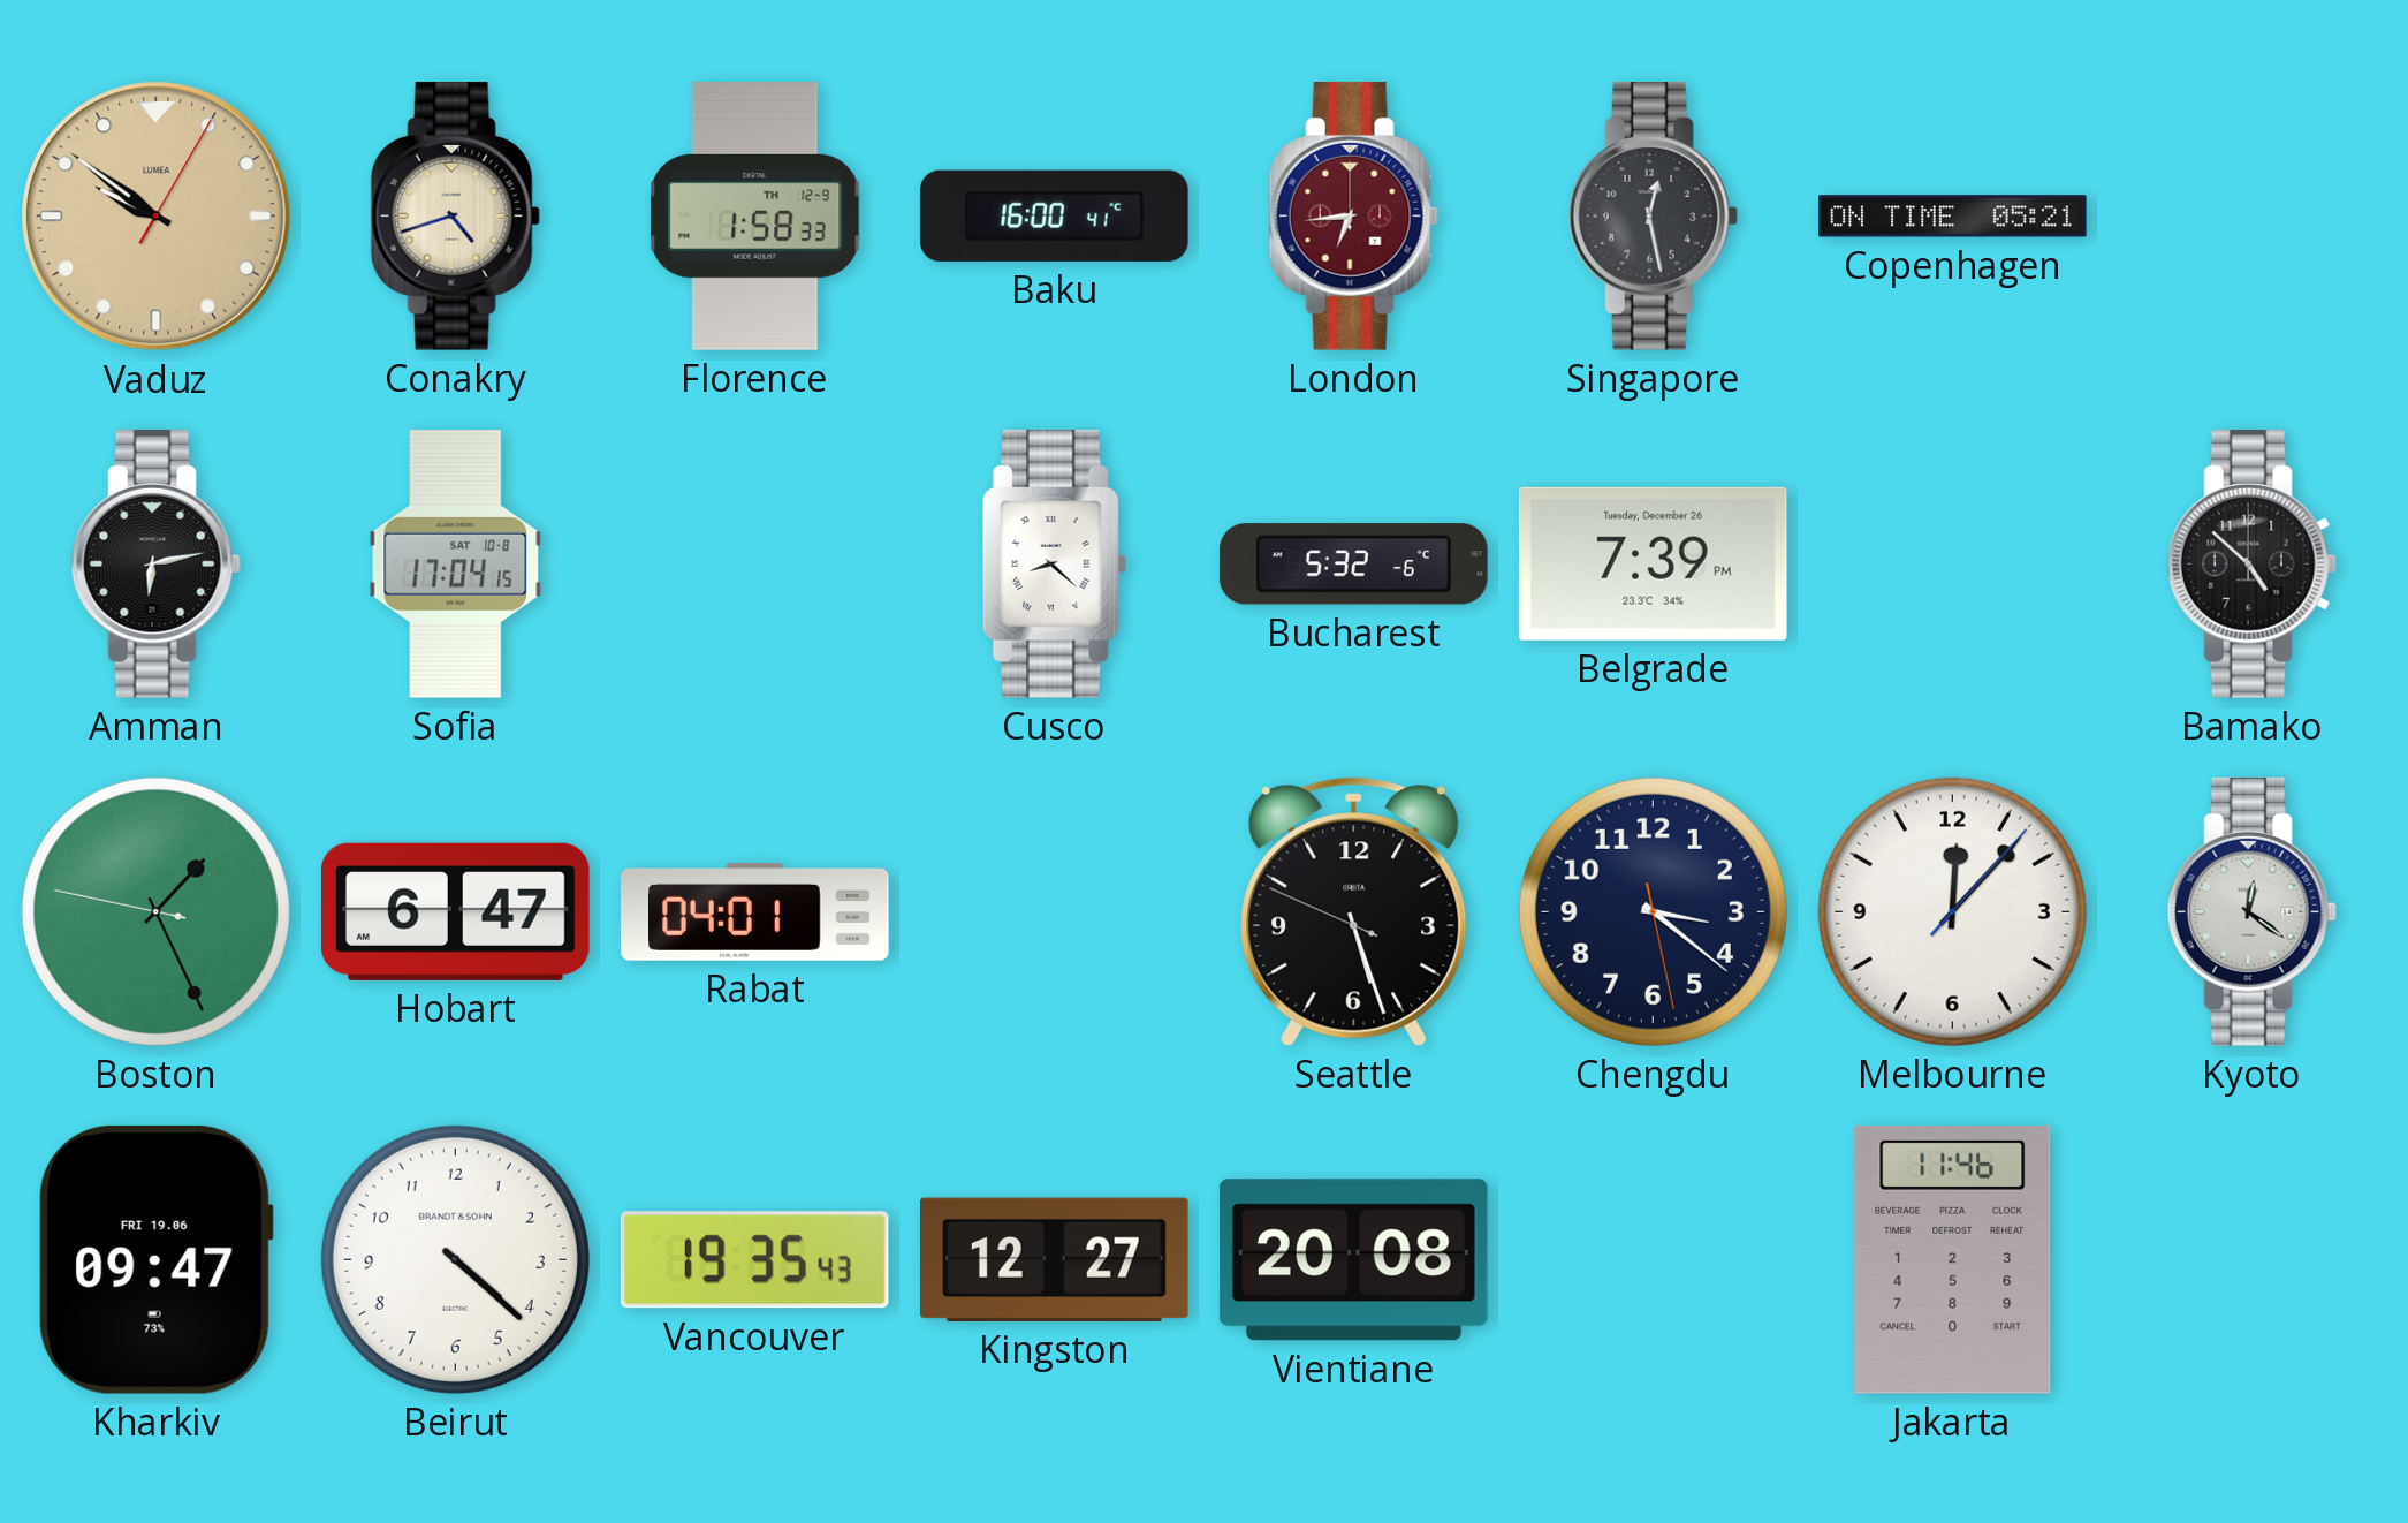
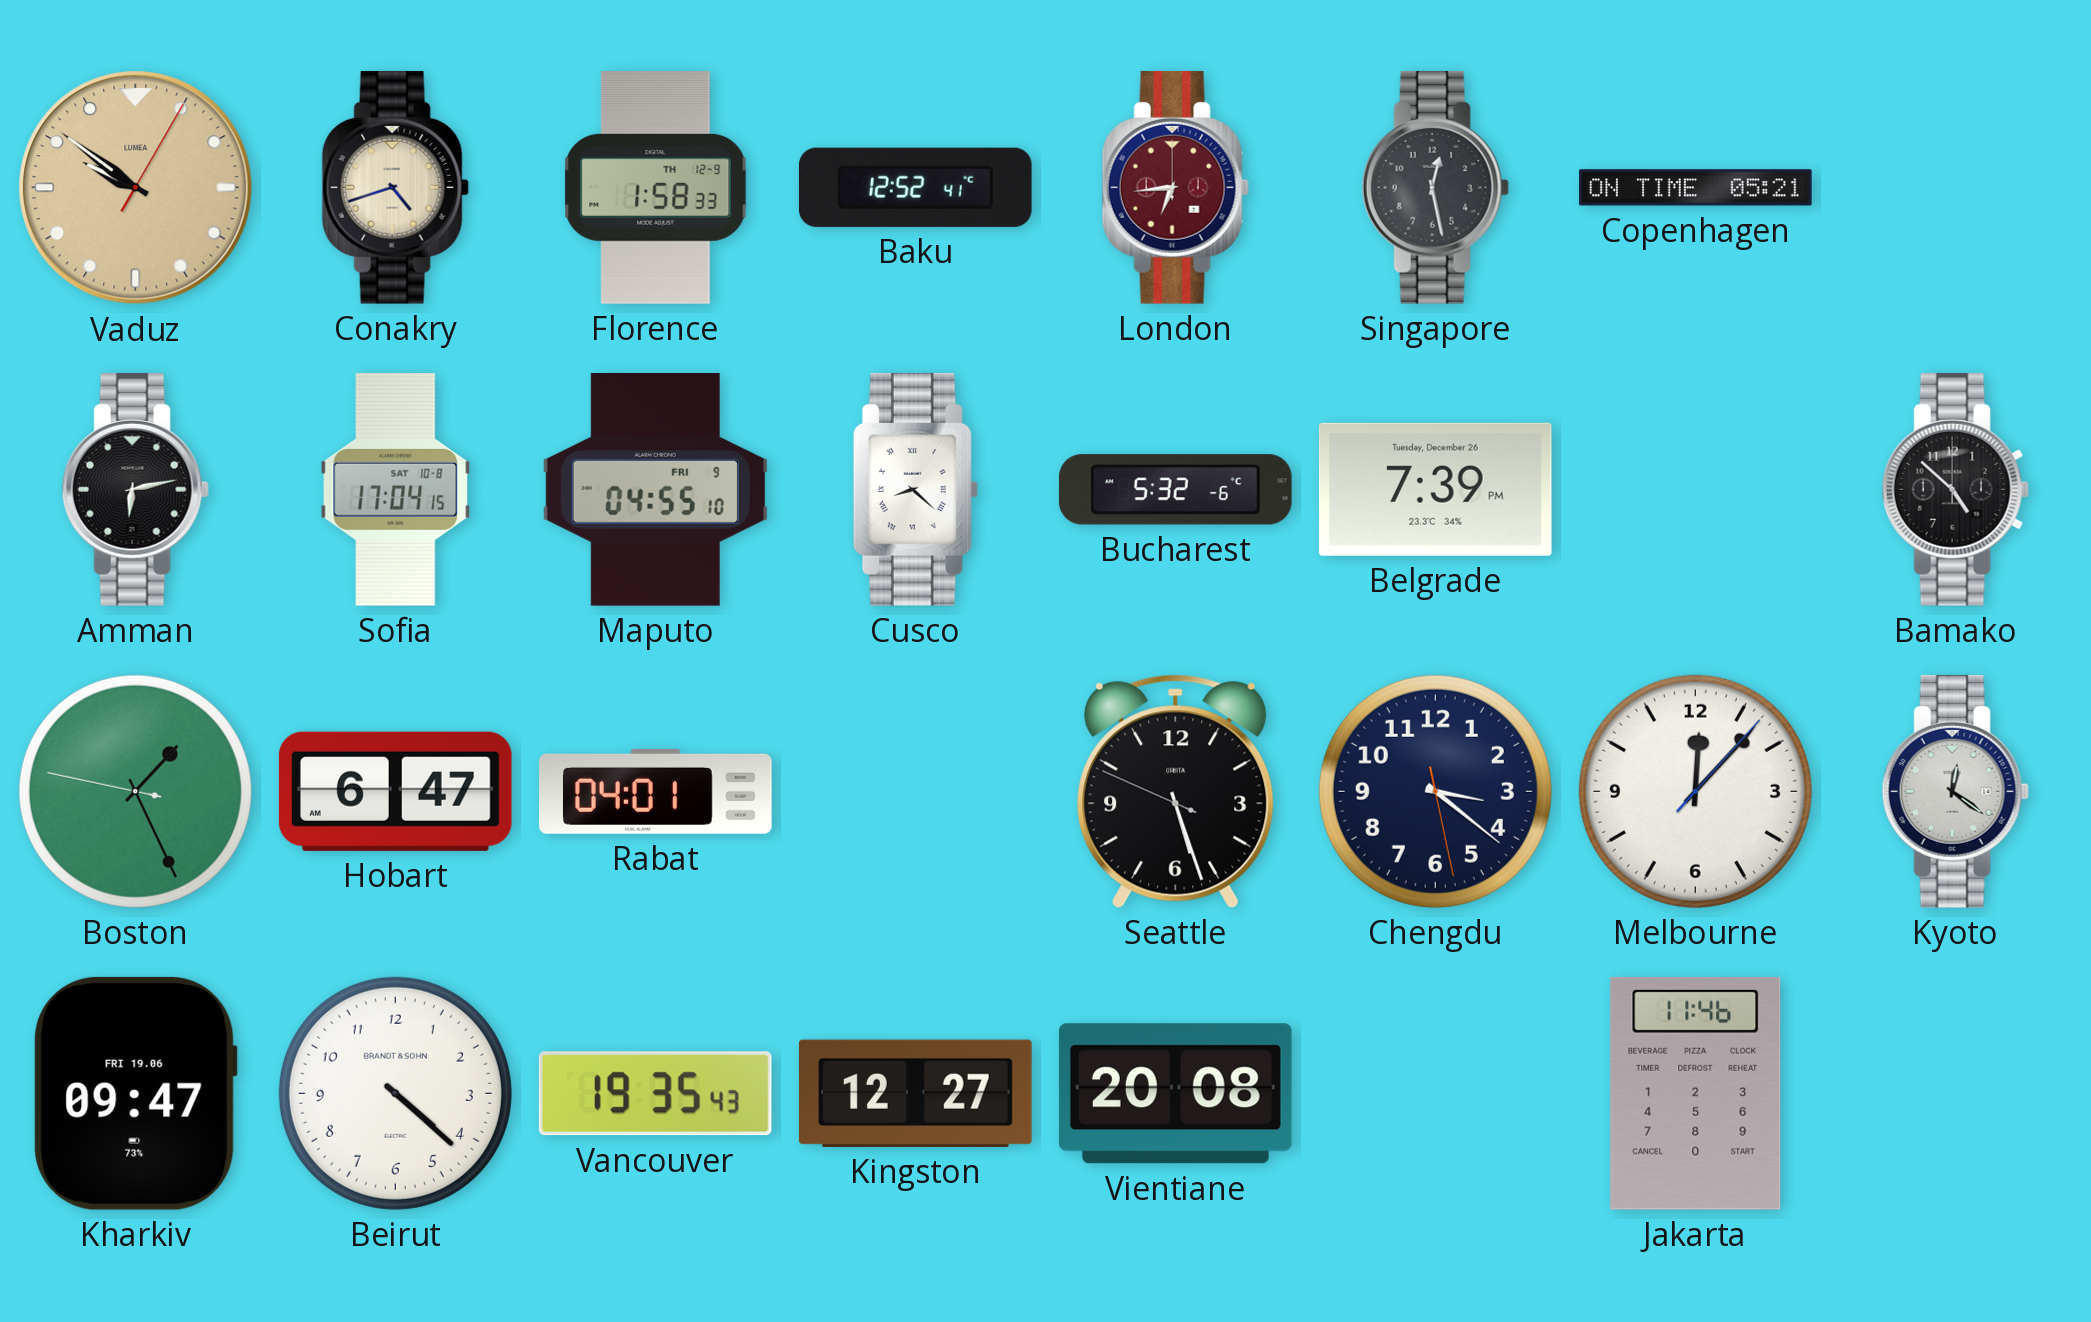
Baku: 16:00 -> 12:52
Maputo: none -> 04:55
